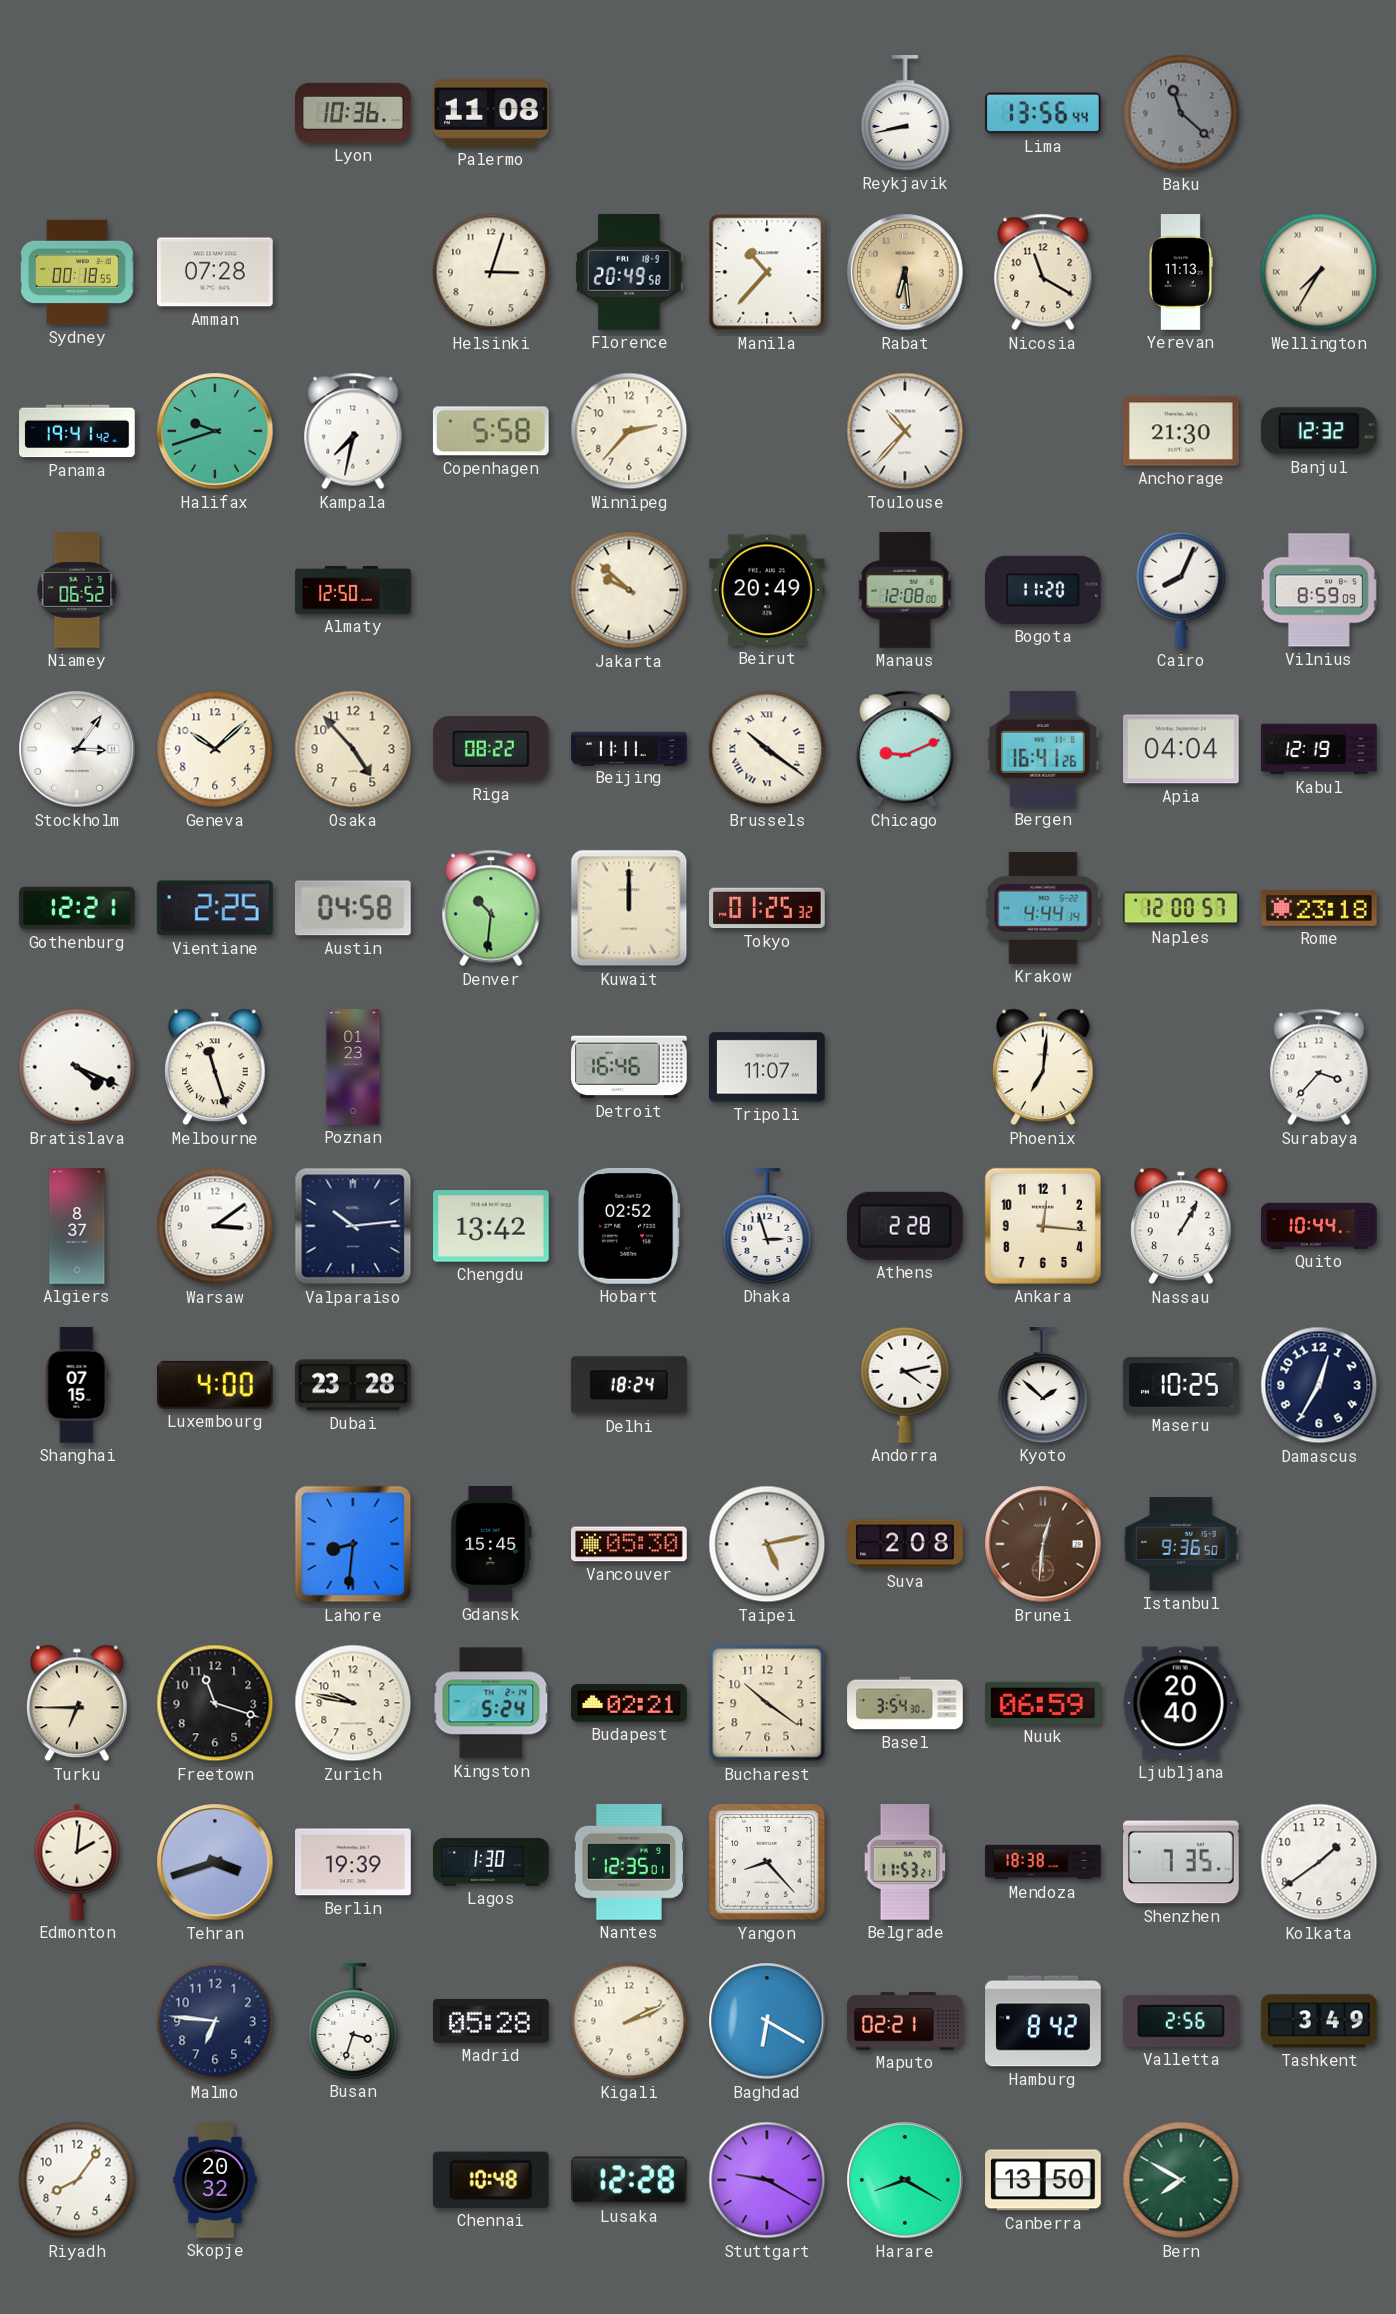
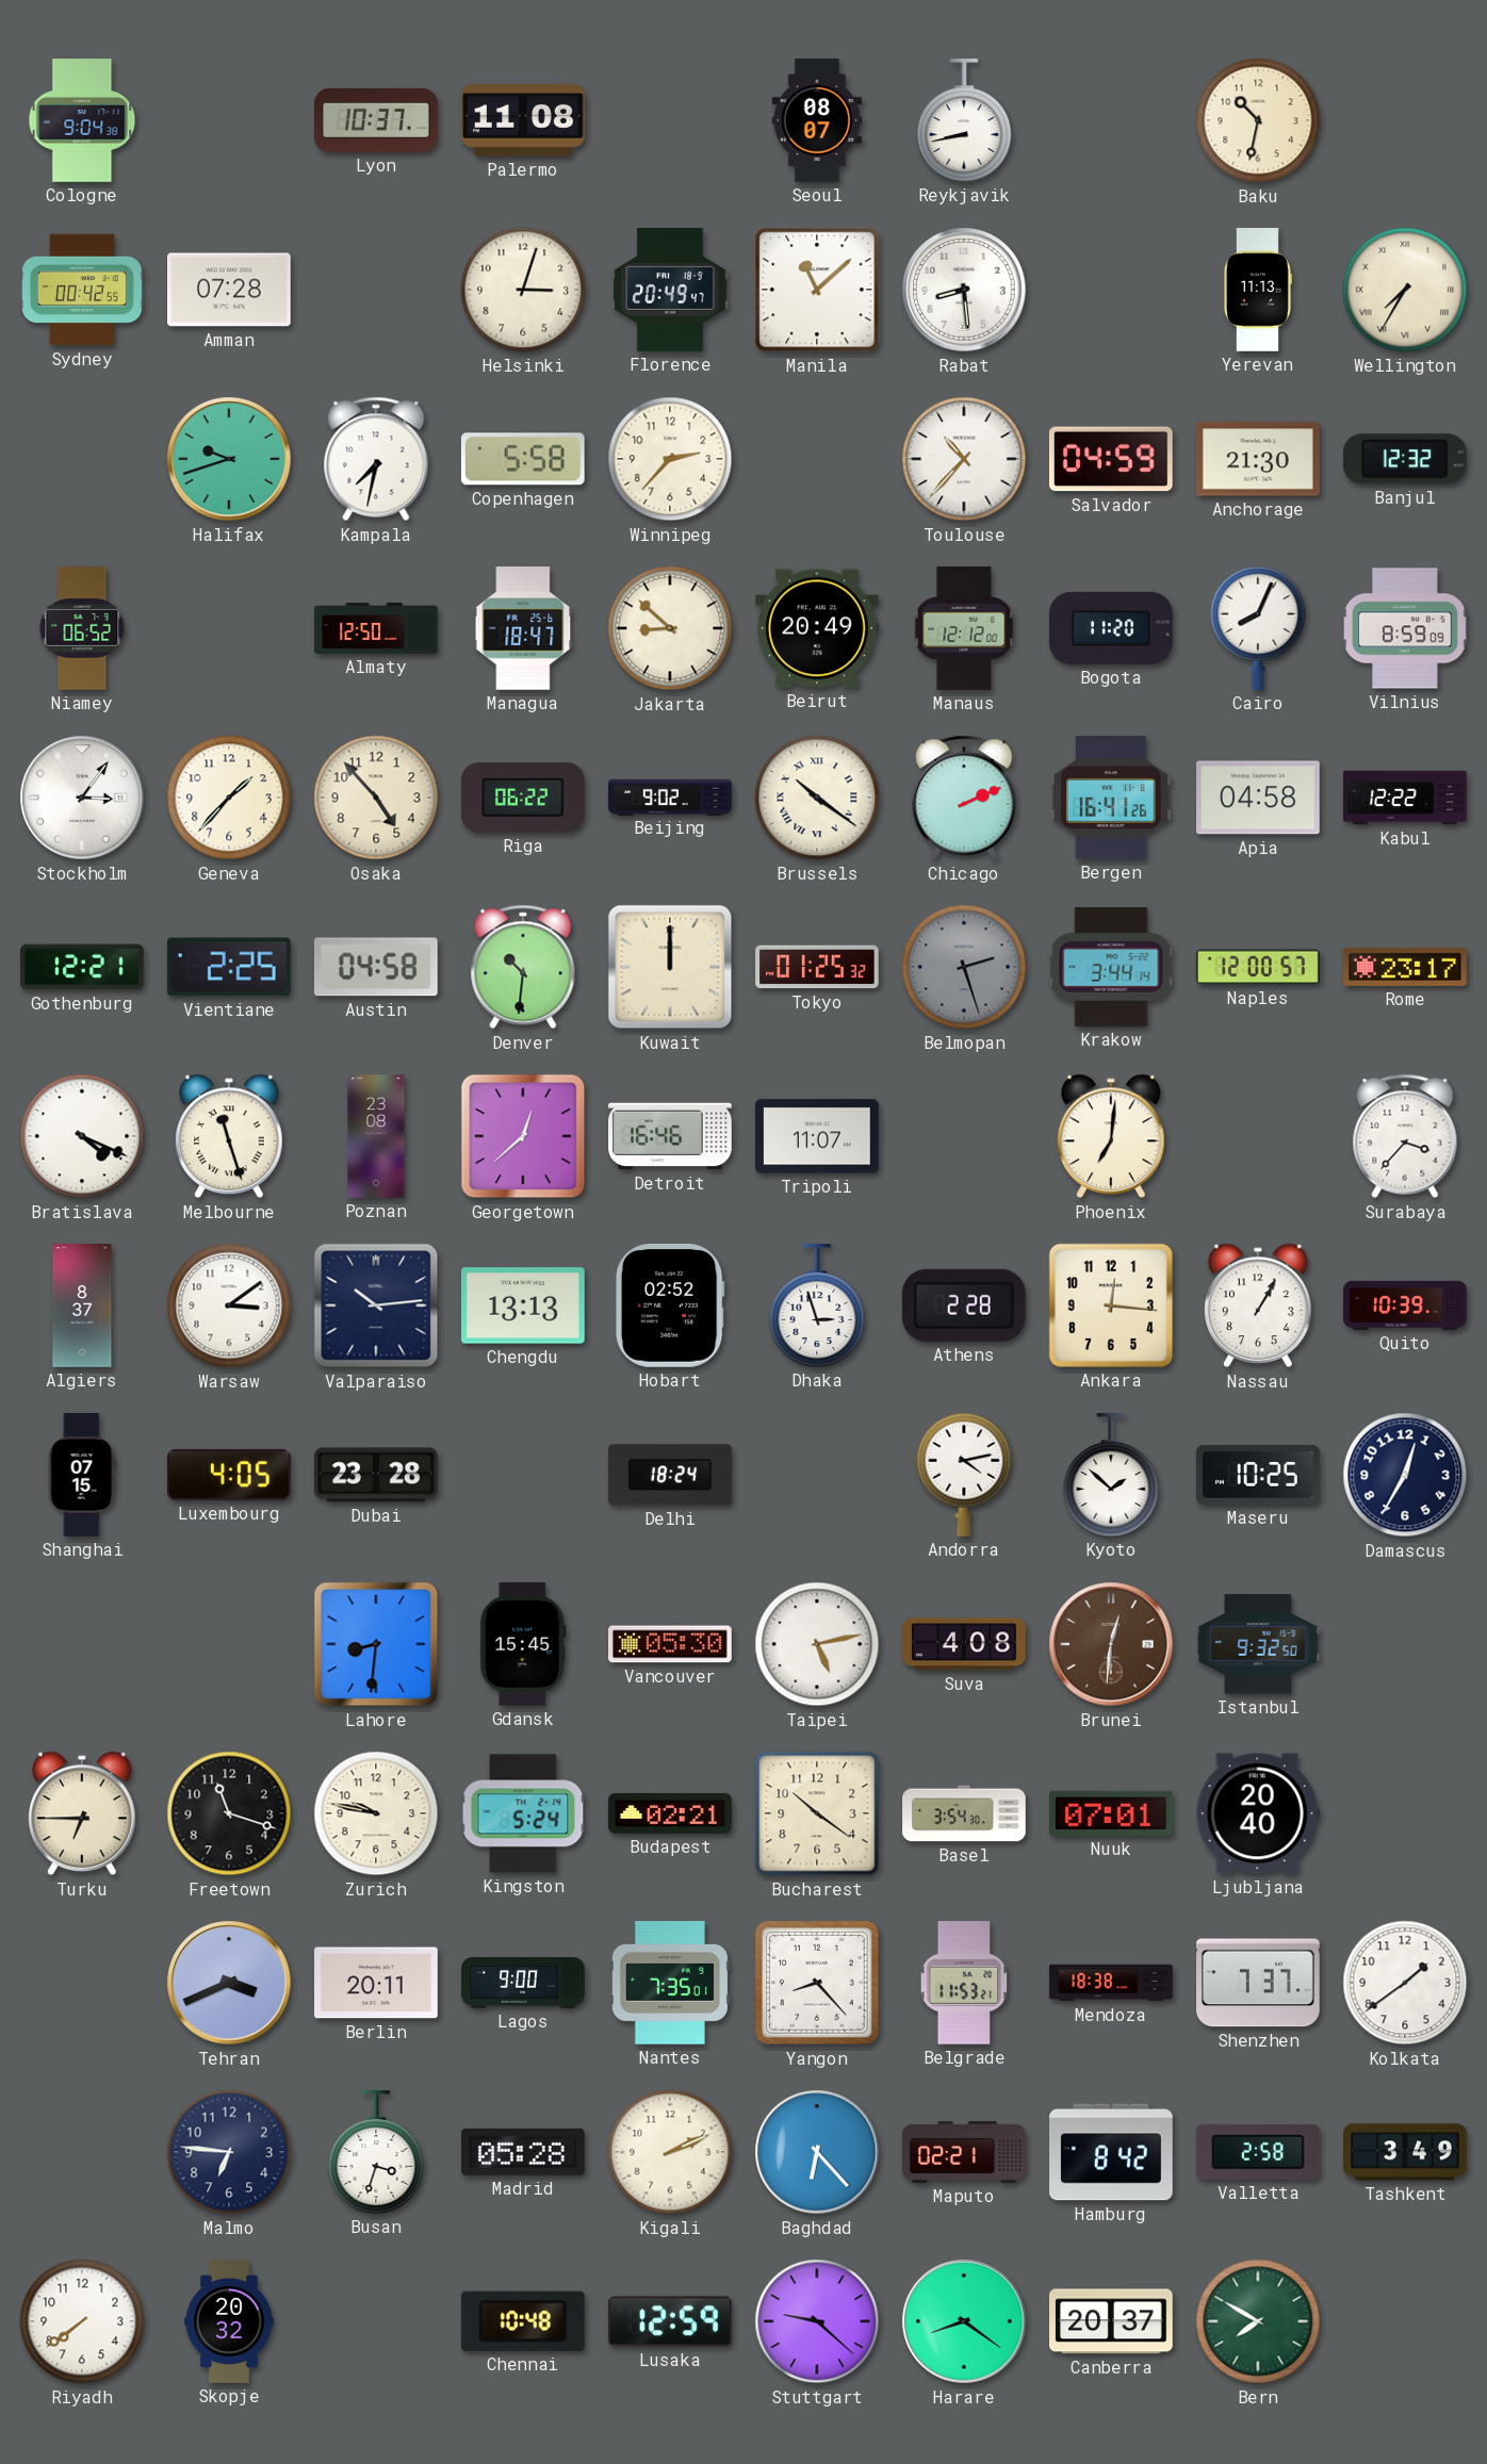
Cologne: none -> 9:04
Lyon: 10:36 -> 10:37
Seoul: none -> 08:07
Lima: 13:56 -> none
Baku: 11:22 -> 10:32
Baku dial: grey -> cream
Sydney: 00:18 -> 00:42
Florence: 20:49:58 -> 20:49:47
Manila: 10:37 -> 11:08
Rabat: 6:29 -> 8:29
Rabat dial: champagne -> white
Nicosia: 11:20 -> none
Panama: 19:41 -> none
Salvador: none -> 04:59
Managua: none -> 18:47
Jakarta: 9:52 -> 8:52
Manaus: 12:08 -> 12:12
Geneva: 10:08 -> 1:37
Riga: 08:22 -> 06:22
Beijing: 11:11 -> 9:02
Chicago: 9:11 -> 2:11
Apia: 04:04 -> 04:58
Kabul: 12:19 -> 12:22
Belmopan: none -> 2:27
Krakow: 4:44 -> 3:44
Rome: 23:18 -> 23:17
Poznan: 01:23 -> 23:08
Georgetown: none -> 12:38
Chengdu: 13:42 -> 13:13
Quito: 10:44 -> 10:39
Luxembourg: 4:00 -> 4:05
Suva: 2:08 -> 4:08
Istanbul: 9:36 -> 9:32
Nuuk: 06:59 -> 07:01
Edmonton: 2:01 -> none
Tehran: 3:42 -> 3:41
Berlin: 19:39 -> 20:11
Lagos: 1:30 -> 9:00
Nantes: 12:35 -> 7:35
Shenzhen: 7:35 -> 7:37
Baghdad: 6:20 -> 6:23
Valletta: 2:56 -> 2:58
Riyadh: 8:06 -> 7:39
Lusaka: 12:28 -> 12:59
Stuttgart: 9:20 -> 9:22
Harare: 8:20 -> 8:21
Canberra: 13:50 -> 20:37
